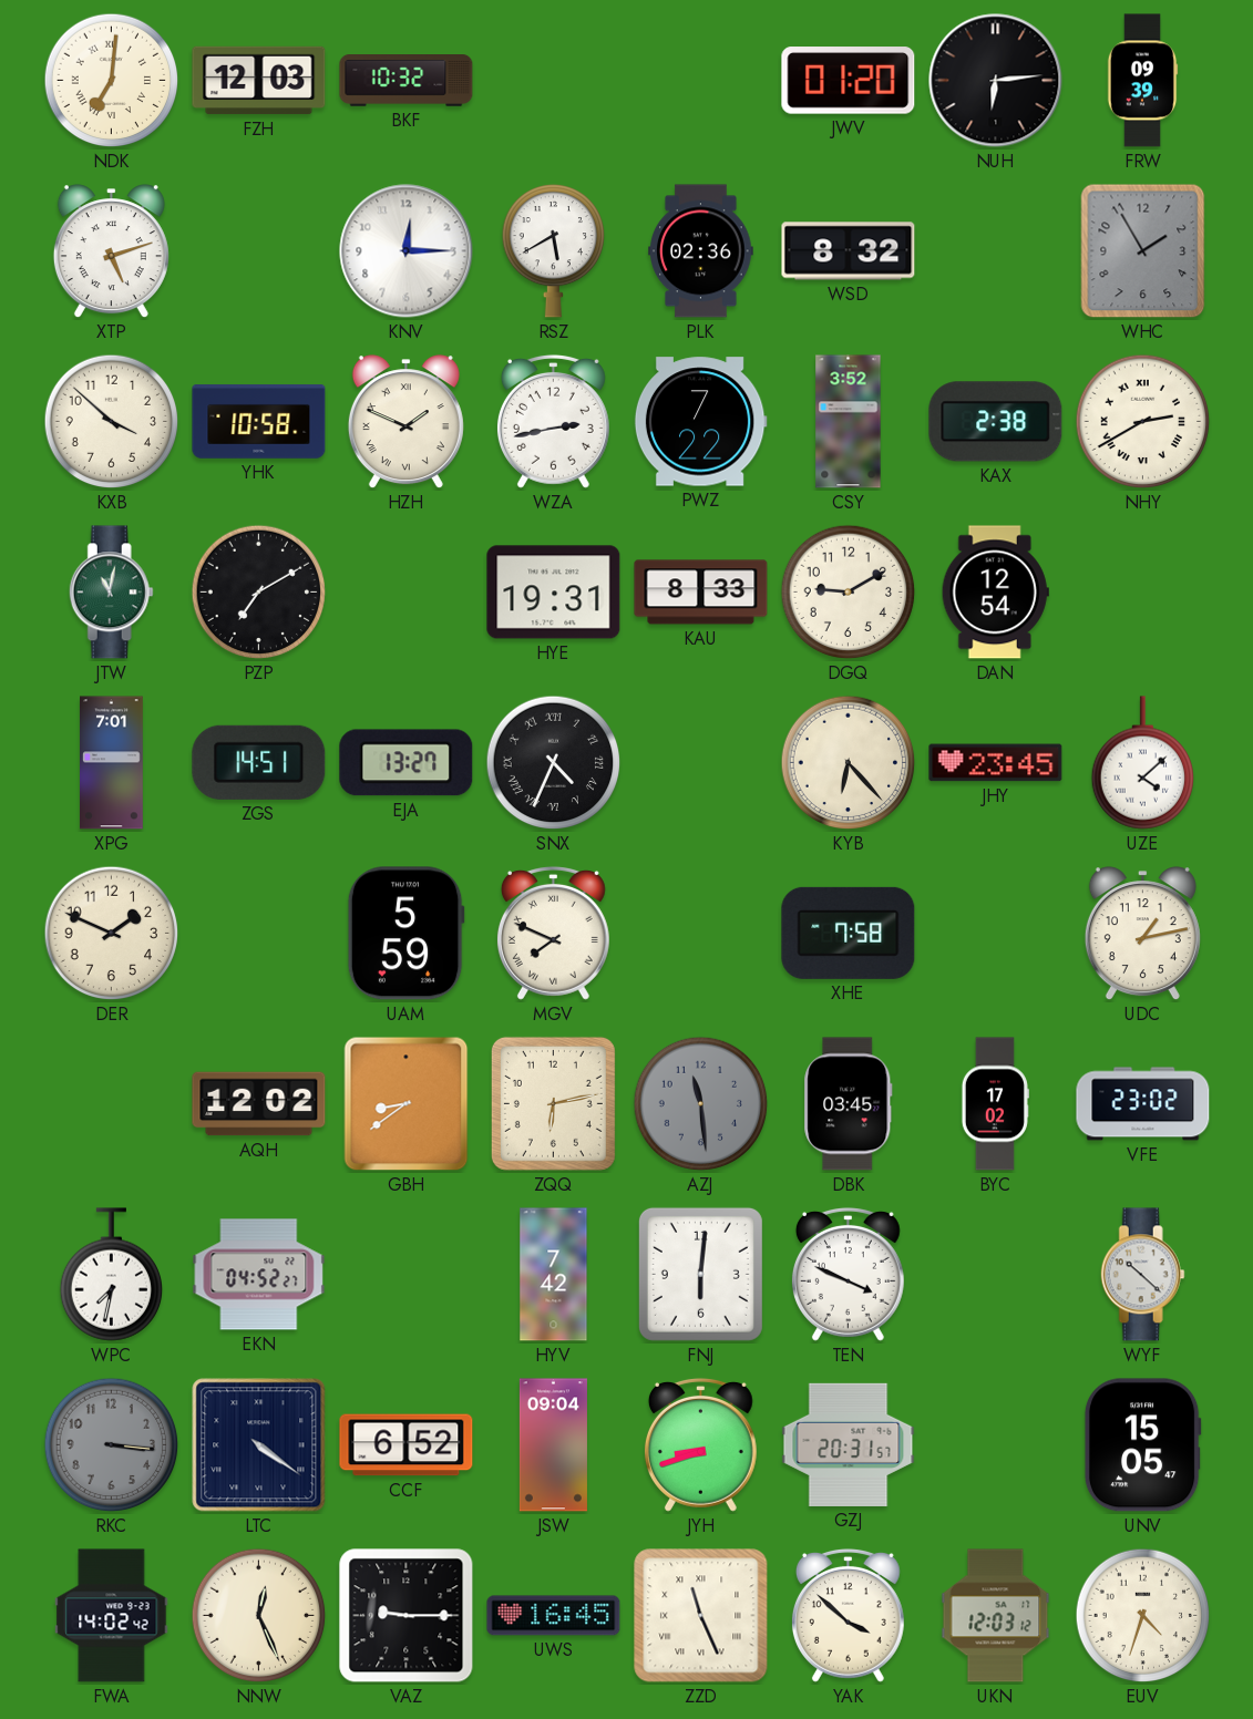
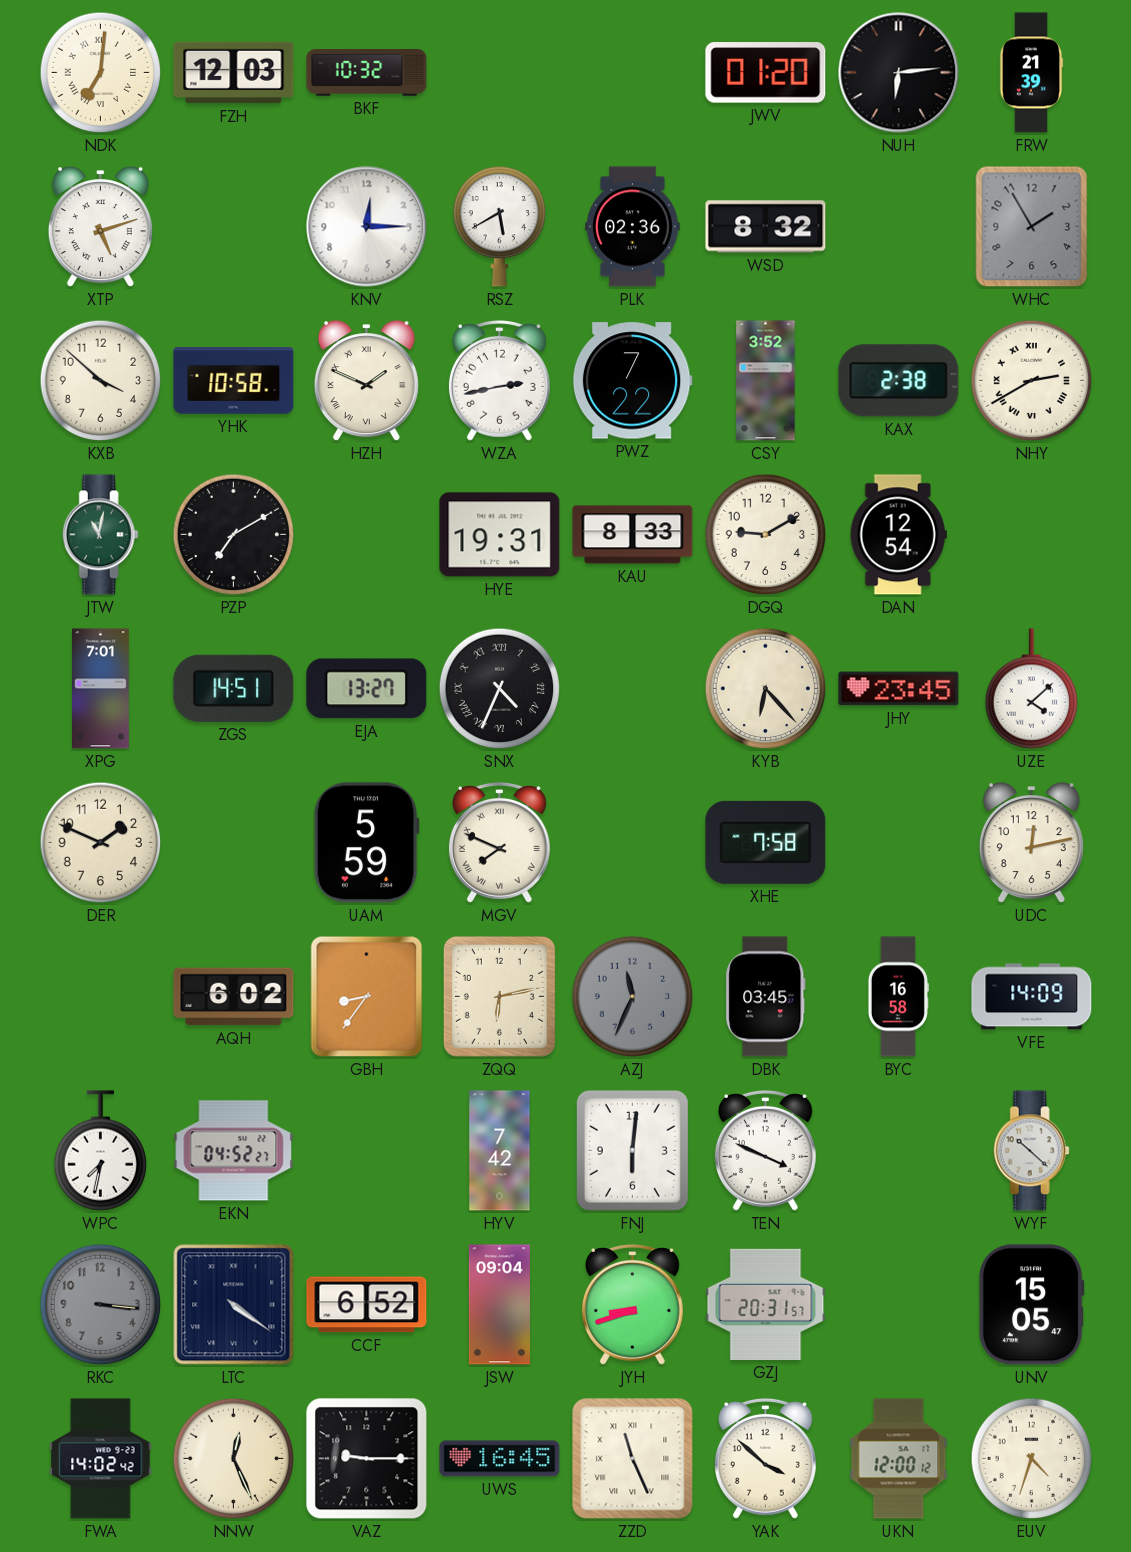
FRW: 09:39 -> 21:39
UDC: 1:13 -> 12:13
AQH: 12:02 -> 6:02
GBH: 8:39 -> 8:36
AZJ: 11:29 -> 11:34
BYC: 17:02 -> 16:58
VFE: 23:02 -> 14:09
UKN: 12:03 -> 12:00
